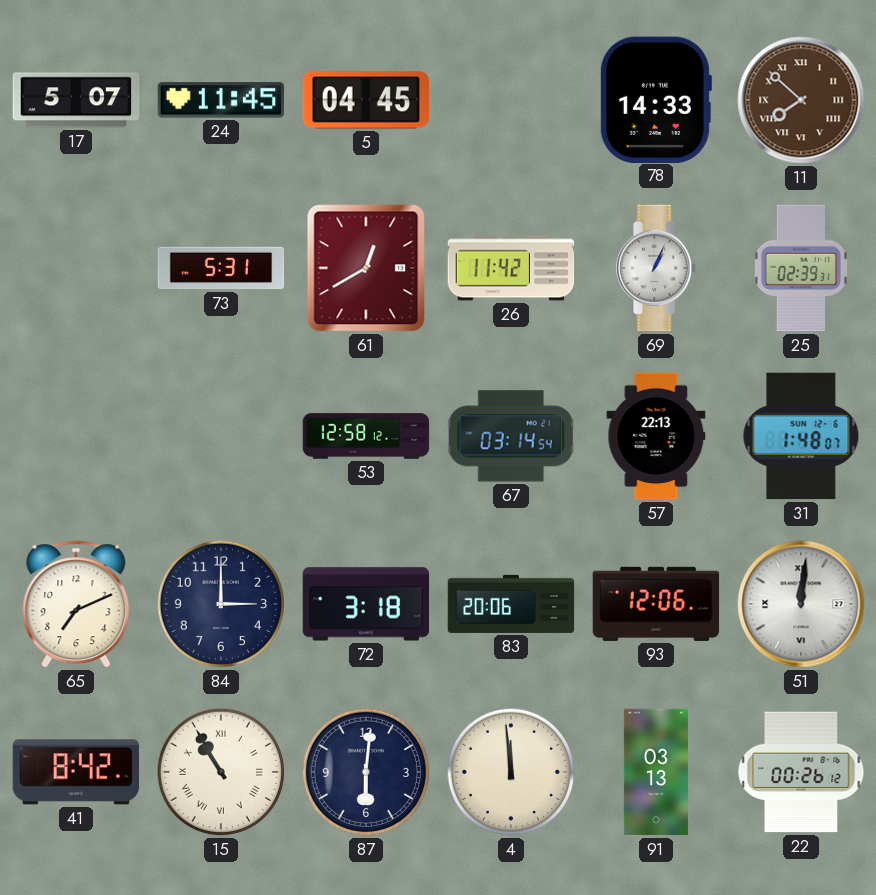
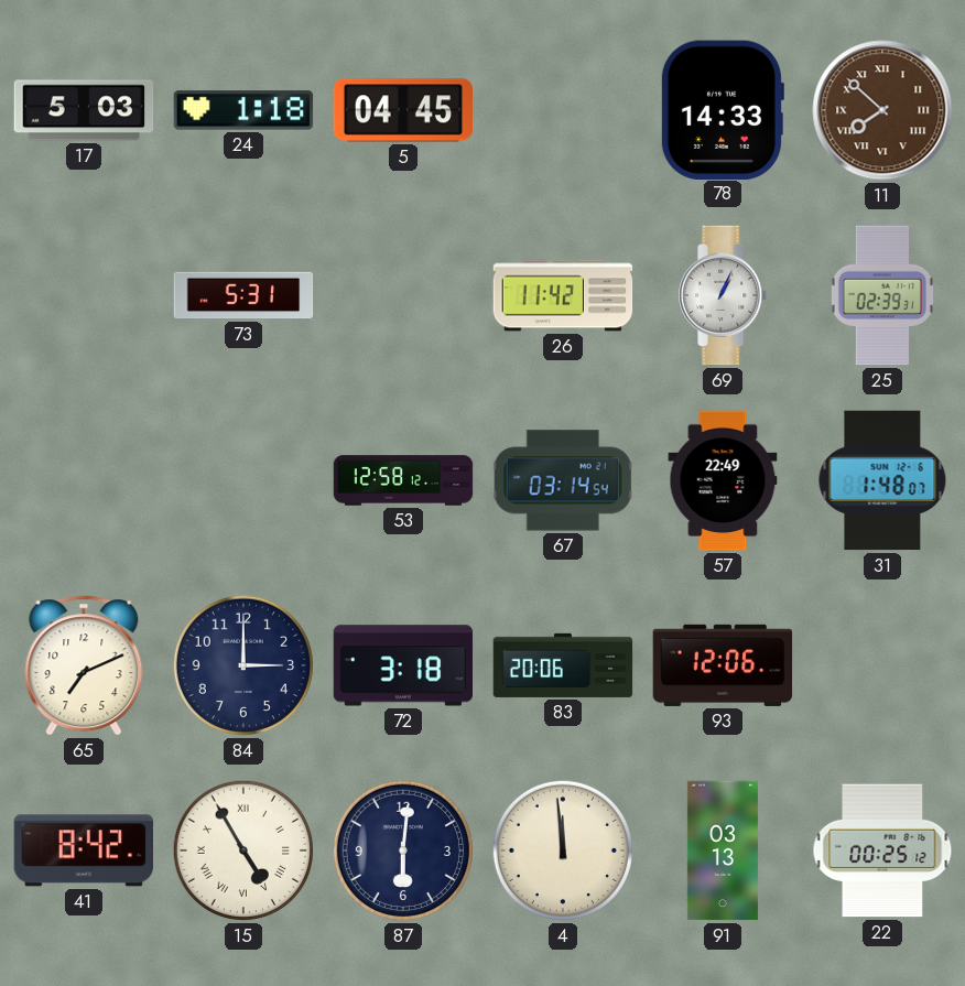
17: 5:07 -> 5:03
24: 11:45 -> 1:18
61: 12:40 -> none
57: 22:13 -> 22:49
51: 12:01 -> none
15: 10:55 -> 4:55
22: 00:26 -> 00:25
